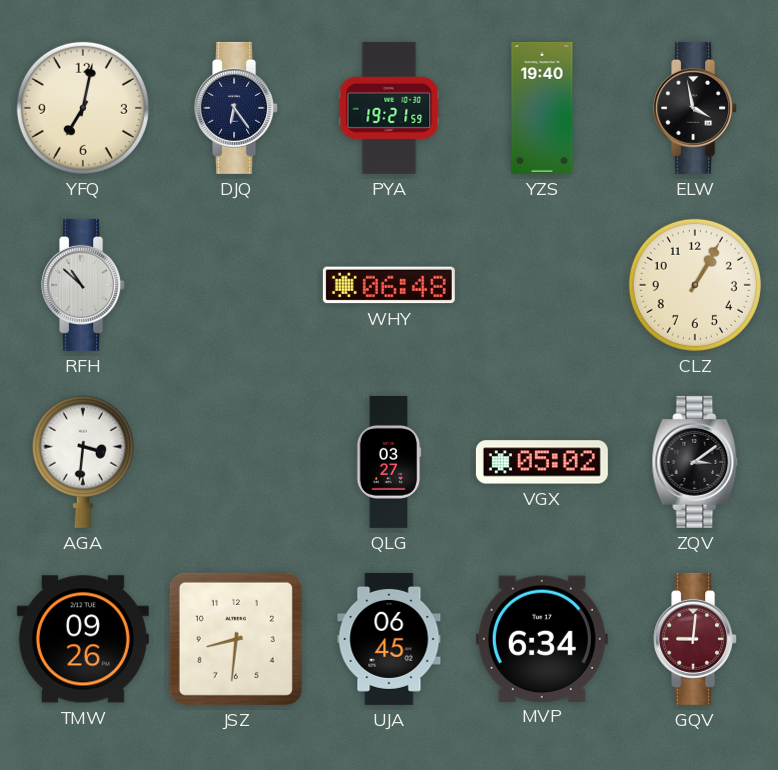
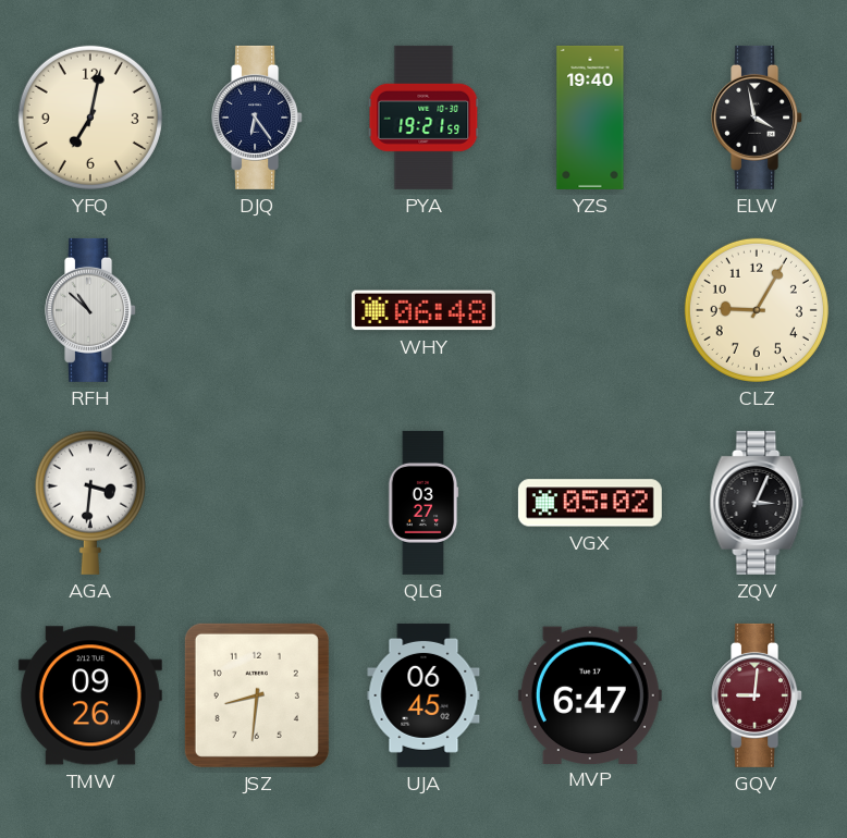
CLZ: 1:05 -> 9:05
ZQV: 3:09 -> 3:04
MVP: 6:34 -> 6:47
